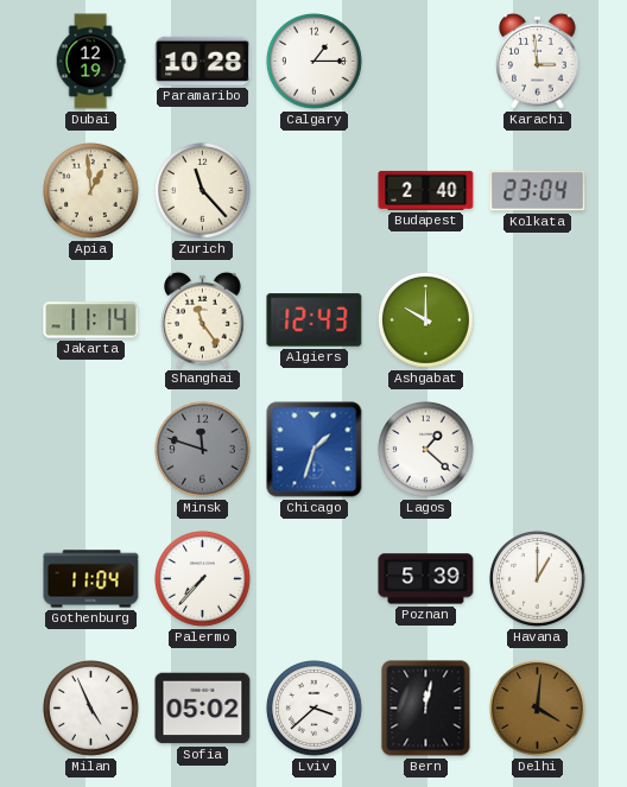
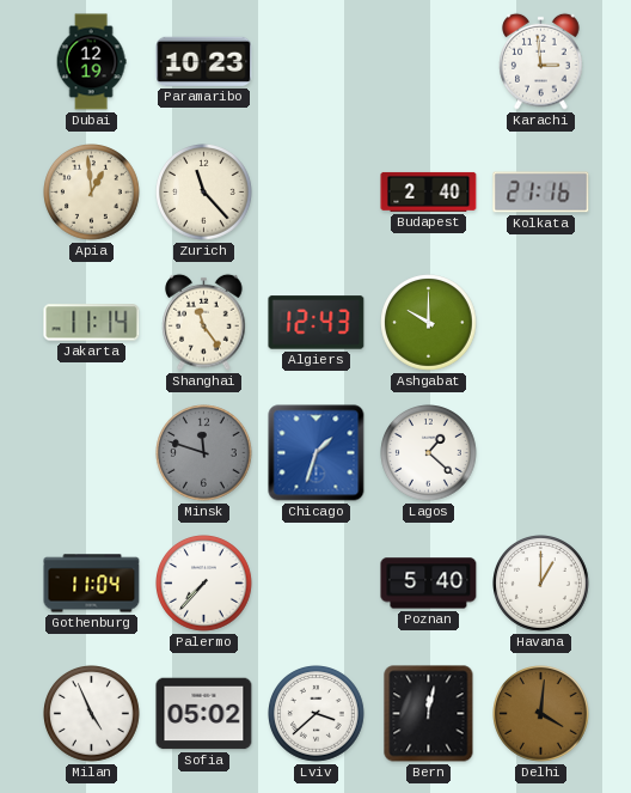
Paramaribo: 10:28 -> 10:23
Calgary: 1:15 -> none
Kolkata: 23:04 -> 21:16
Poznan: 5:39 -> 5:40
